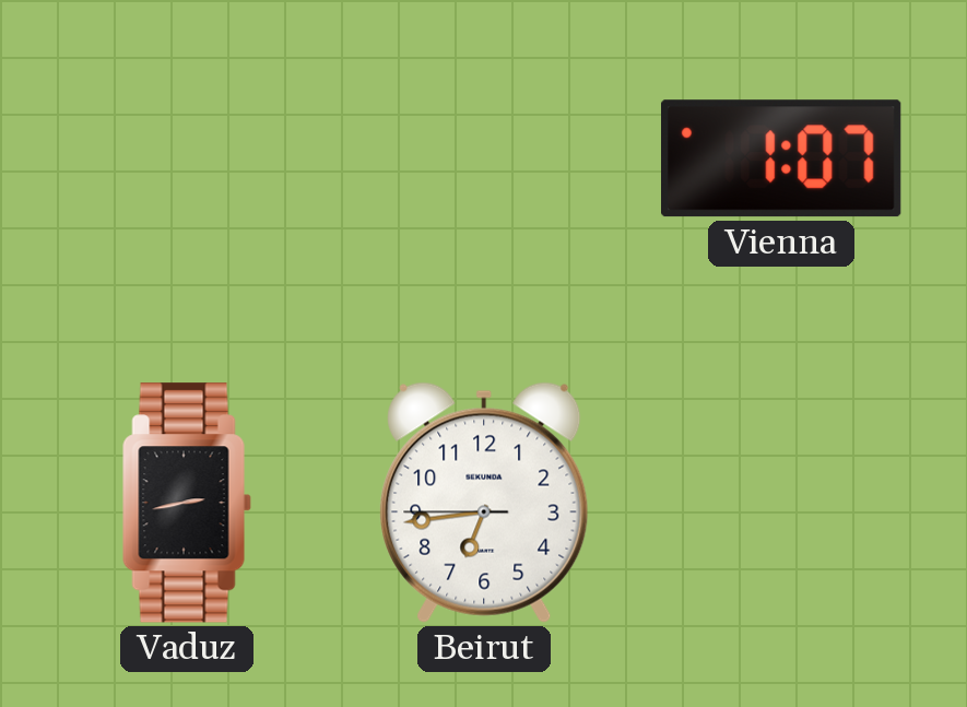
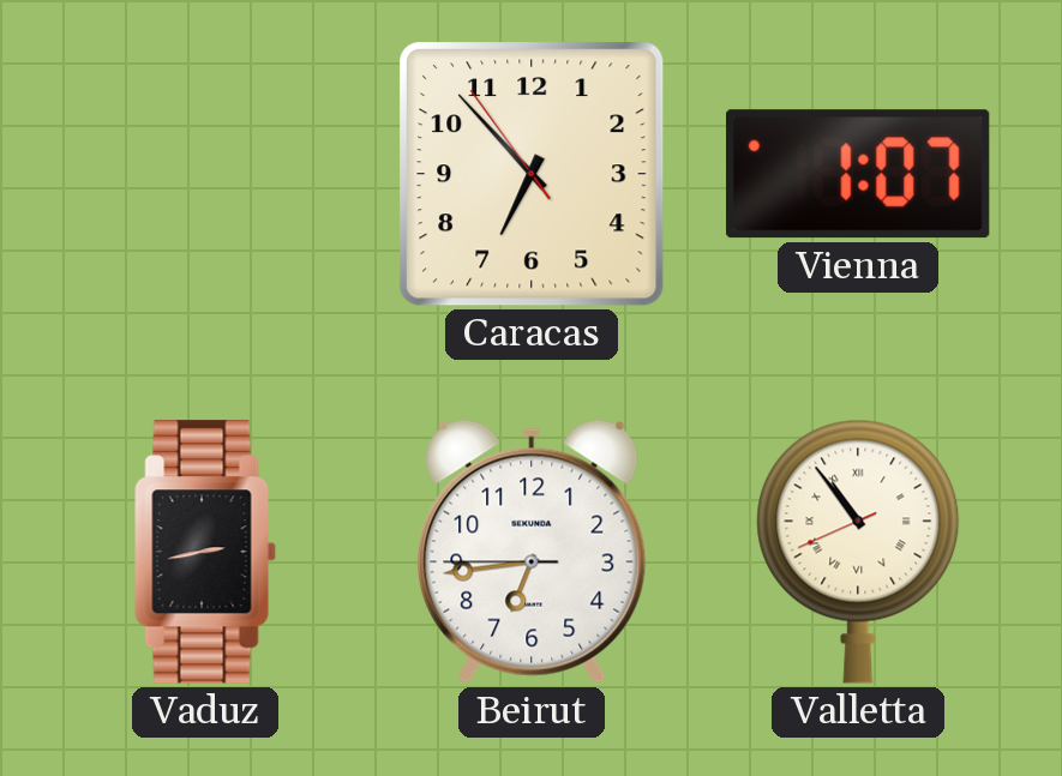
Caracas: none -> 6:52
Valletta: none -> 10:53
